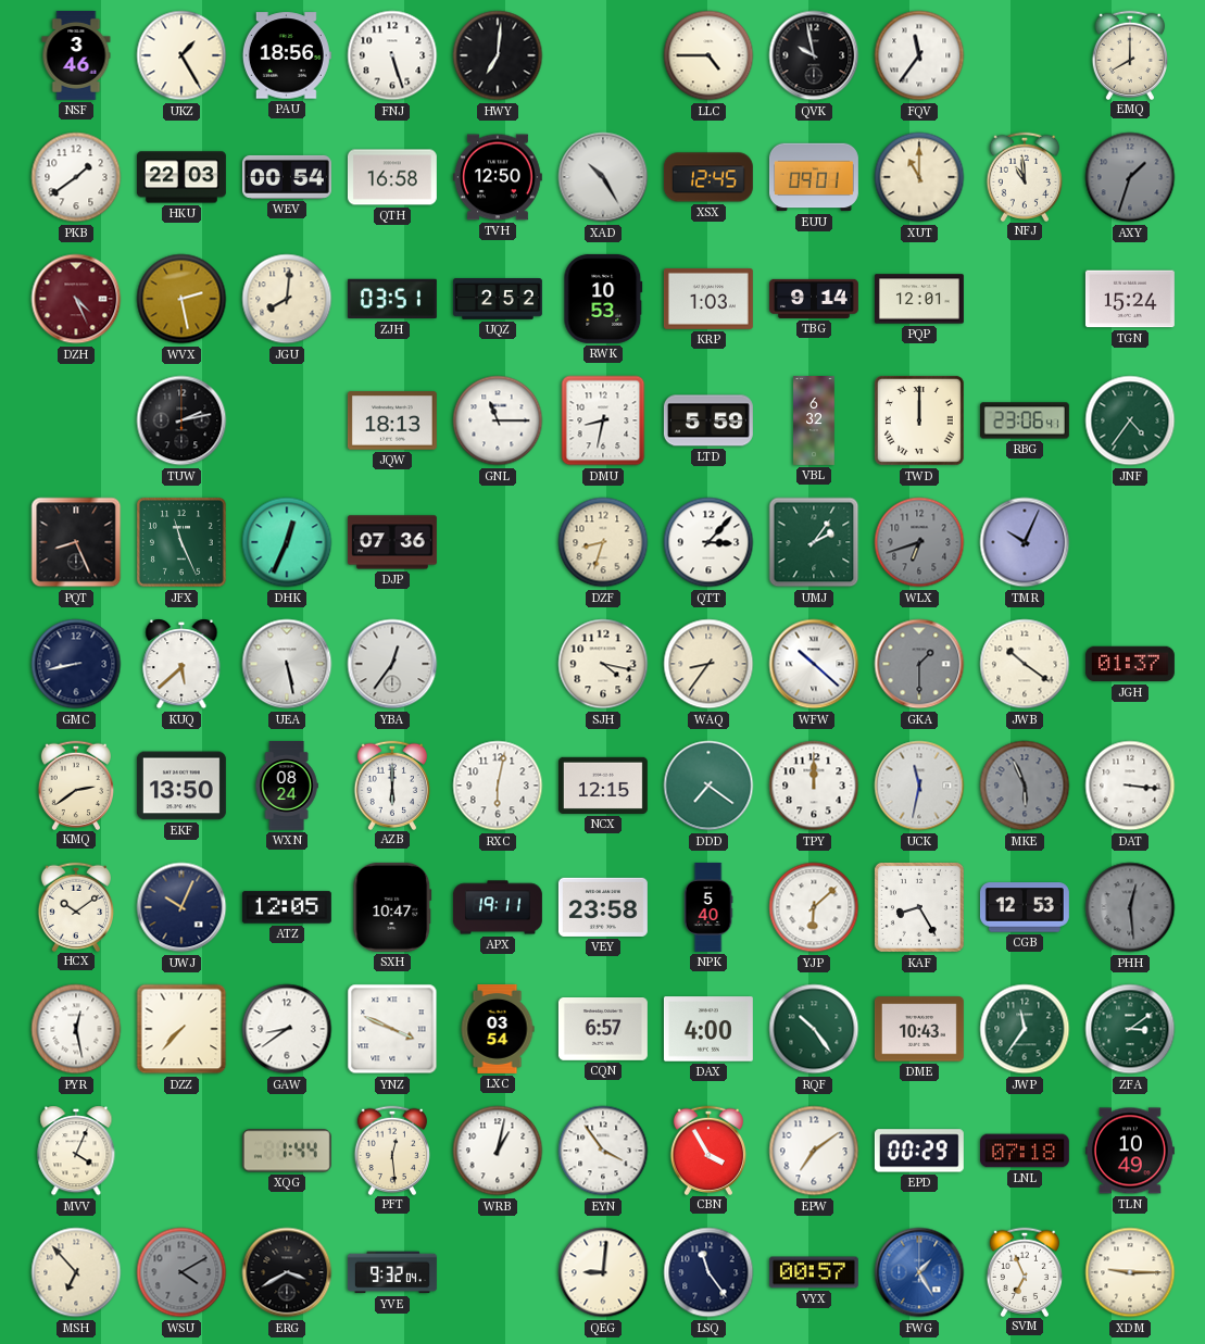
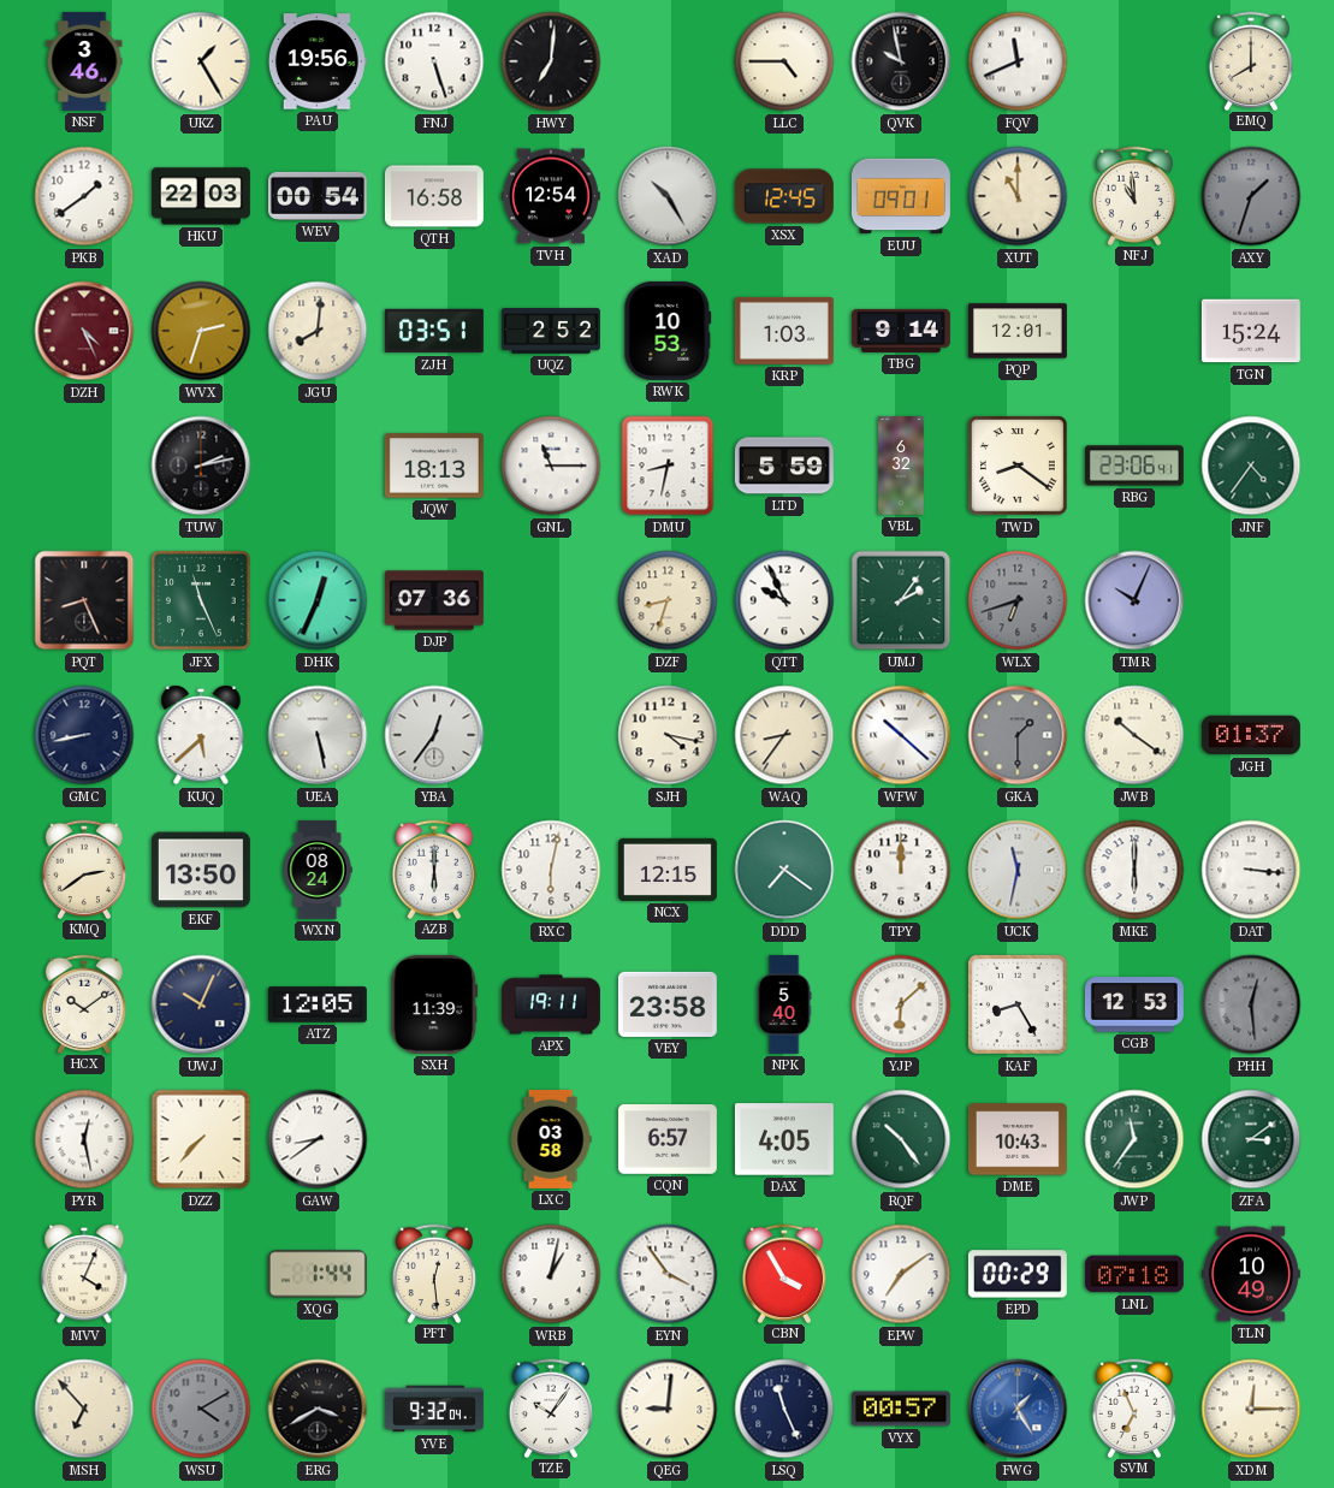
PAU: 18:56 -> 19:56
FQV: 11:36 -> 11:41
TVH: 12:50 -> 12:54
WVX: 2:28 -> 2:33
TWD: 12:00 -> 8:21
QTT: 3:07 -> 9:56
MKE: 5:56 -> 6:00
MKE dial: grey -> white
SXH: 10:47 -> 11:39
YNZ: 3:49 -> none
LXC: 03:54 -> 03:58
DAX: 4:00 -> 4:05
TZE: none -> 10:06
LSQ: 11:24 -> 11:26
XDM: 9:15 -> 12:15
